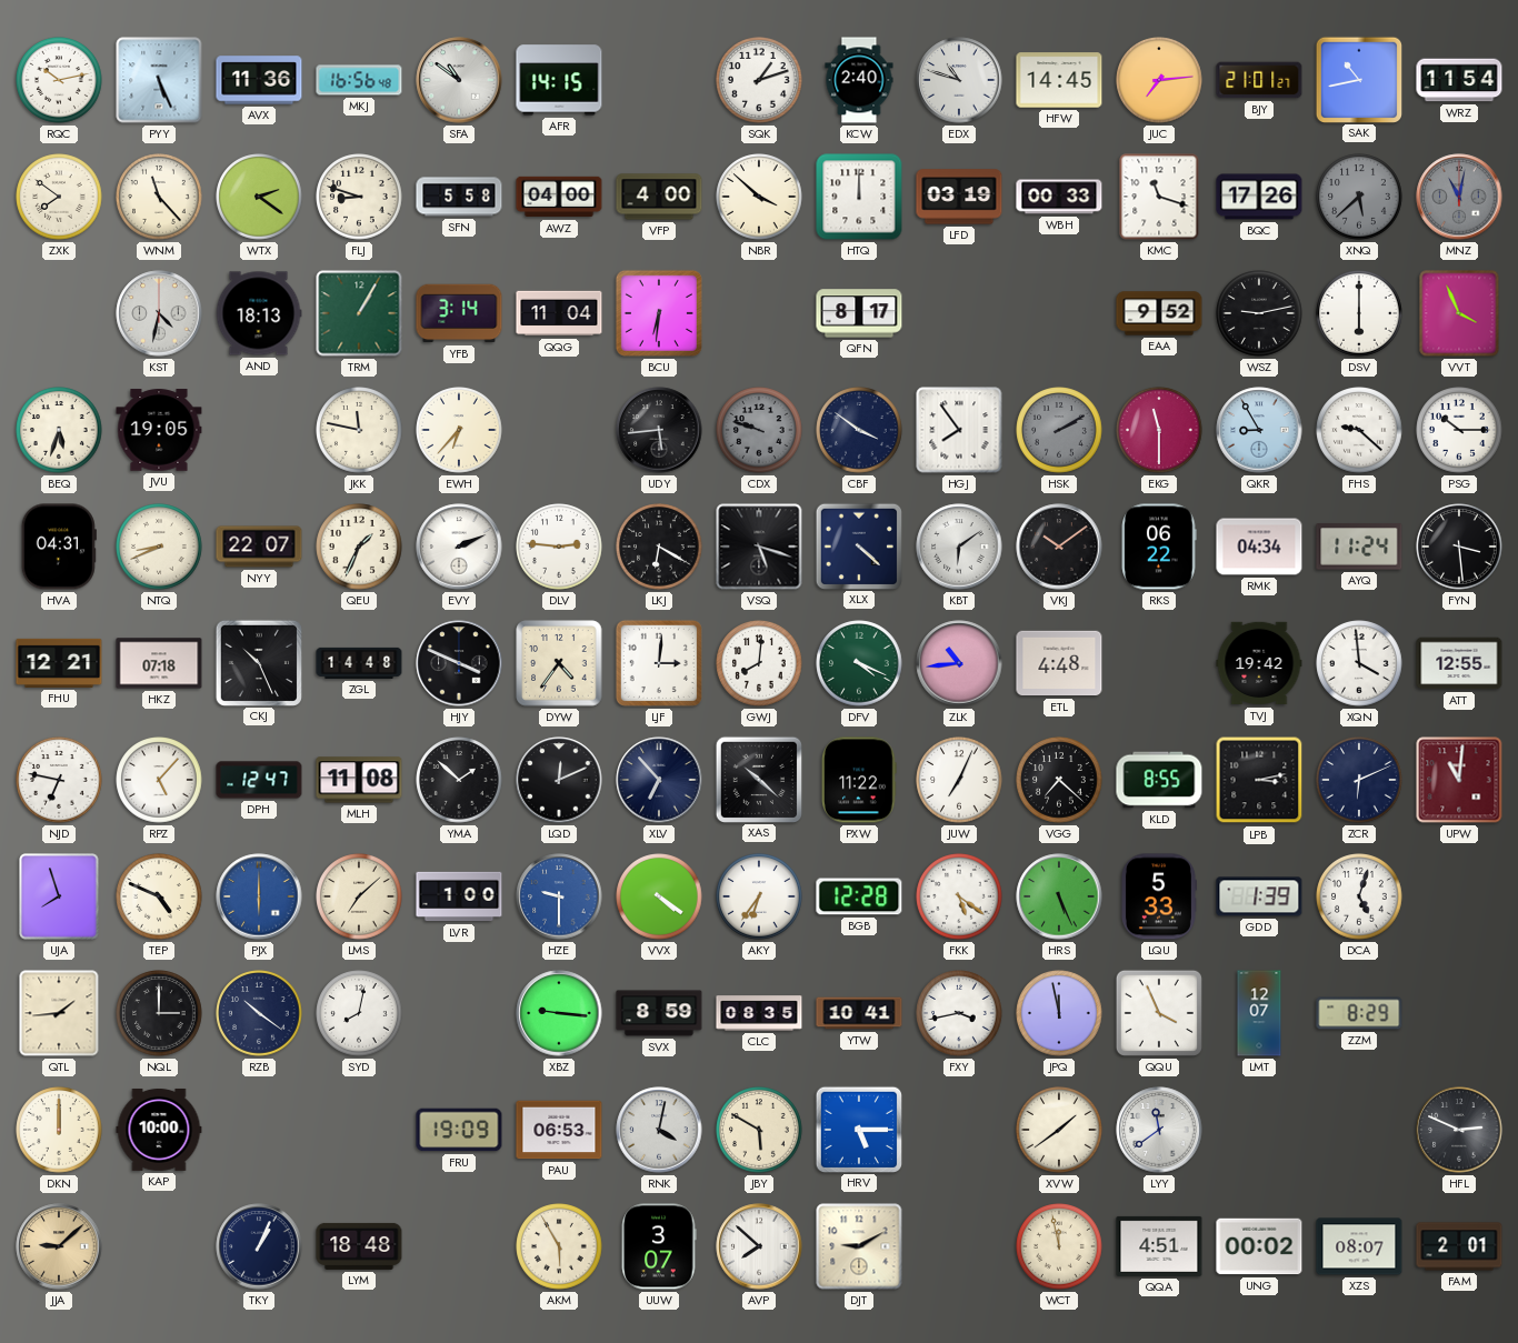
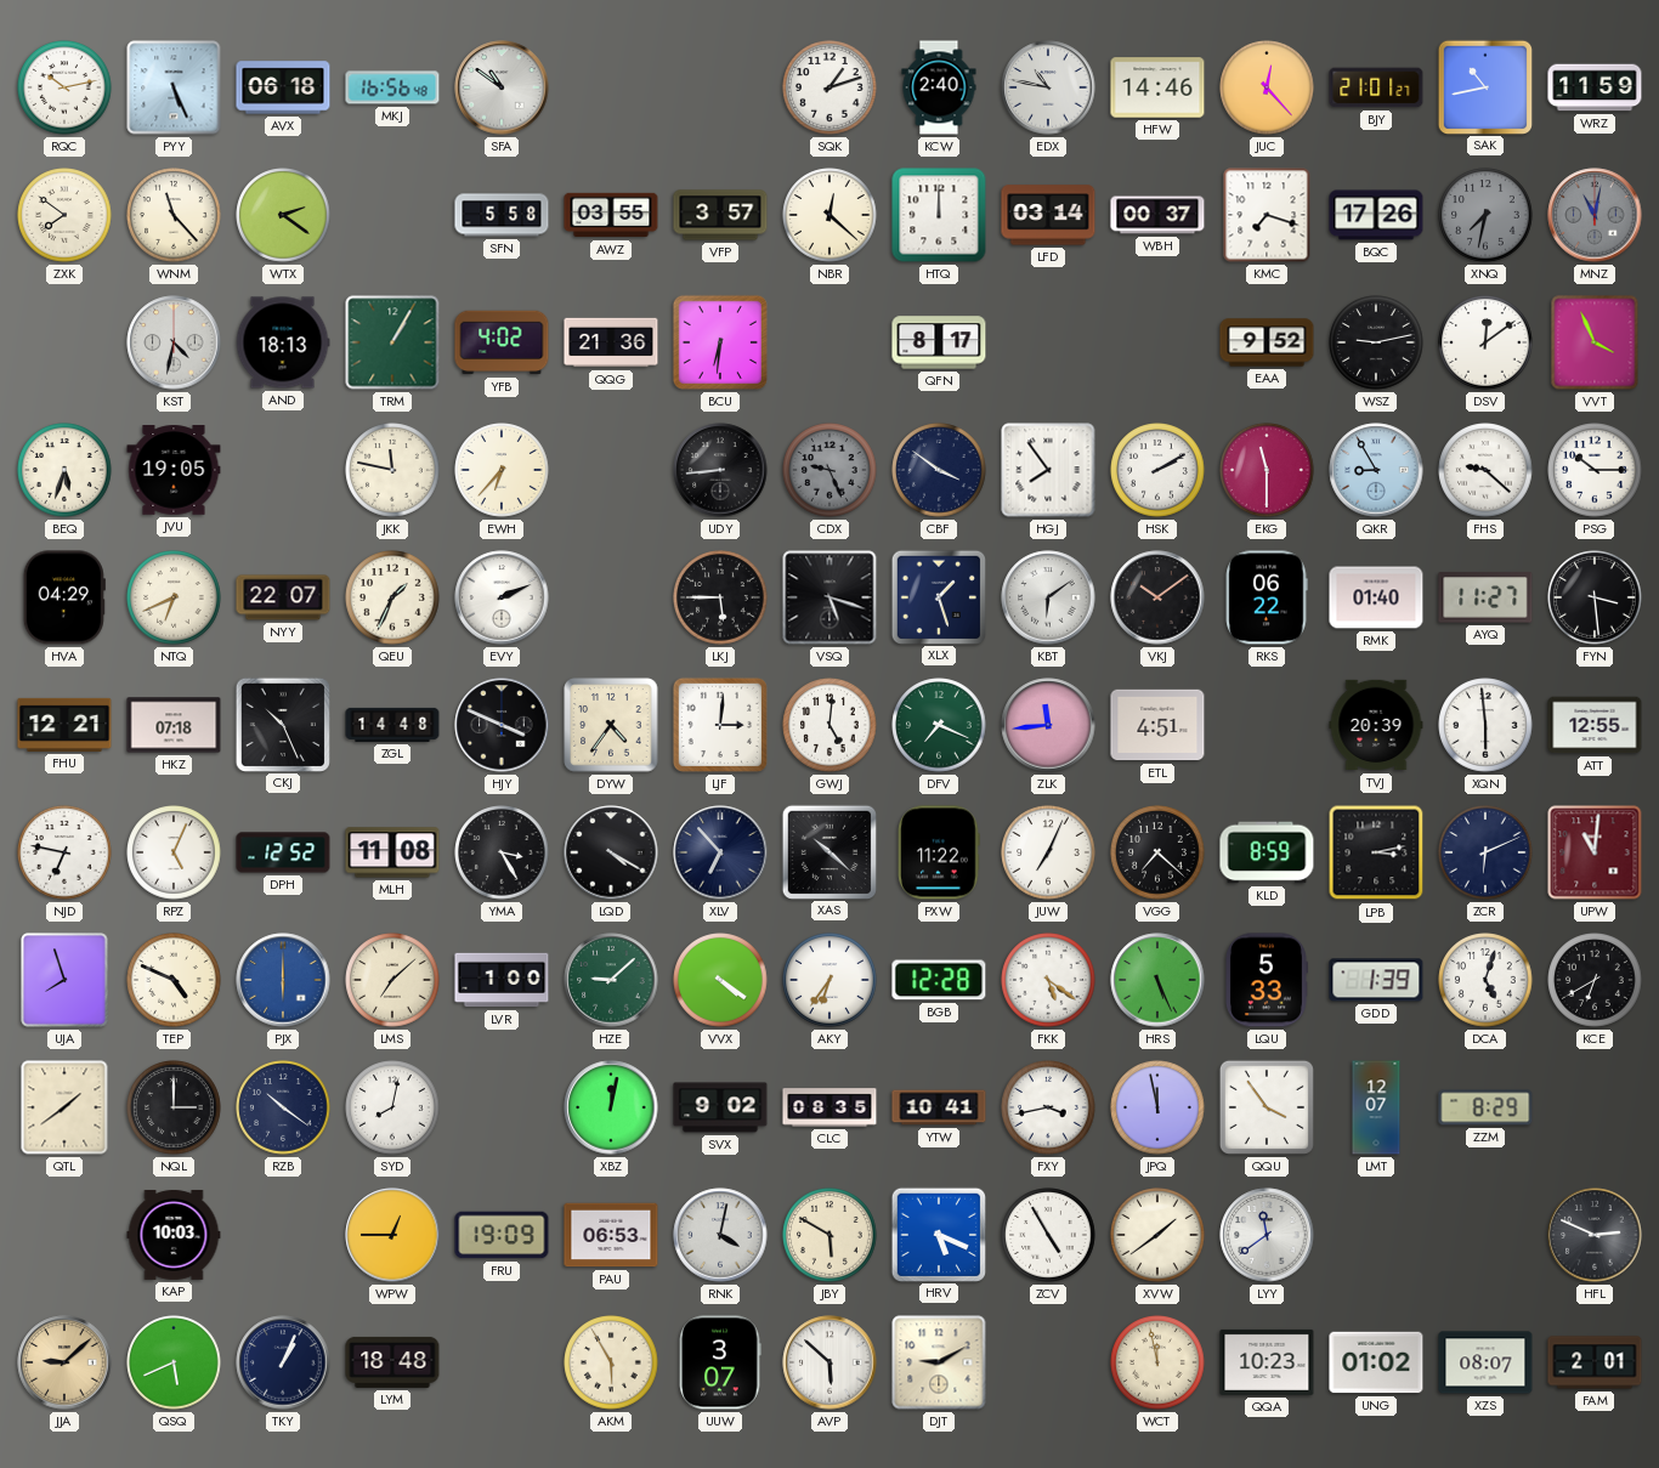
AVX: 11:36 -> 06:18
AFR: 14:15 -> none
EDX: 10:48 -> 10:47
HFW: 14:45 -> 14:46
JUC: 7:14 -> 12:23
WRZ: 11:54 -> 11:59
FLJ: 8:48 -> none
AWZ: 04:00 -> 03:55
VFP: 4:00 -> 3:57
NBR: 3:52 -> 12:22
LFD: 03:19 -> 03:14
WBH: 00:33 -> 00:37
KMC: 11:18 -> 7:18
XNQ: 5:38 -> 7:32
YFB: 3:14 -> 4:02
QQG: 11:04 -> 21:36
DSV: 6:00 -> 12:09
UDY: 5:44 -> 8:44
CDX: 9:48 -> 9:26
HSK dial: grey -> white
HVA: 04:31 -> 04:29
NTQ: 8:41 -> 6:41
DLV: 2:46 -> none
LKJ: 6:20 -> 5:45
XLX: 4:22 -> 1:27
RMK: 04:34 -> 01:40
AYQ: 11:24 -> 11:27
GWJ: 8:01 -> 5:01
DFV: 4:19 -> 7:19
ZLK: 10:44 -> 11:44
ETL: 4:48 -> 4:51
TVJ: 19:42 -> 20:39
XQN: 3:59 -> 5:59
RPZ: 5:07 -> 5:04
DPH: 12:47 -> 12:52
YMA: 1:52 -> 3:25
LQD: 12:11 -> 4:20
KLD: 8:55 -> 8:59
HZE: 9:30 -> 9:08
HZE dial: blue -> green
KCE: none -> 6:40
QTL: 1:44 -> 1:39
XBZ: 9:16 -> 12:02
SVX: 8:59 -> 9:02
QQU: 3:56 -> 3:54
DKN: 12:00 -> none
KAP: 10:00 -> 10:03
WPW: none -> 12:45
HRV: 5:15 -> 5:19
ZCV: none -> 4:55
QSQ: none -> 5:41
AVP: 7:52 -> 5:52
QQA: 4:51 -> 10:23
UNG: 00:02 -> 01:02
